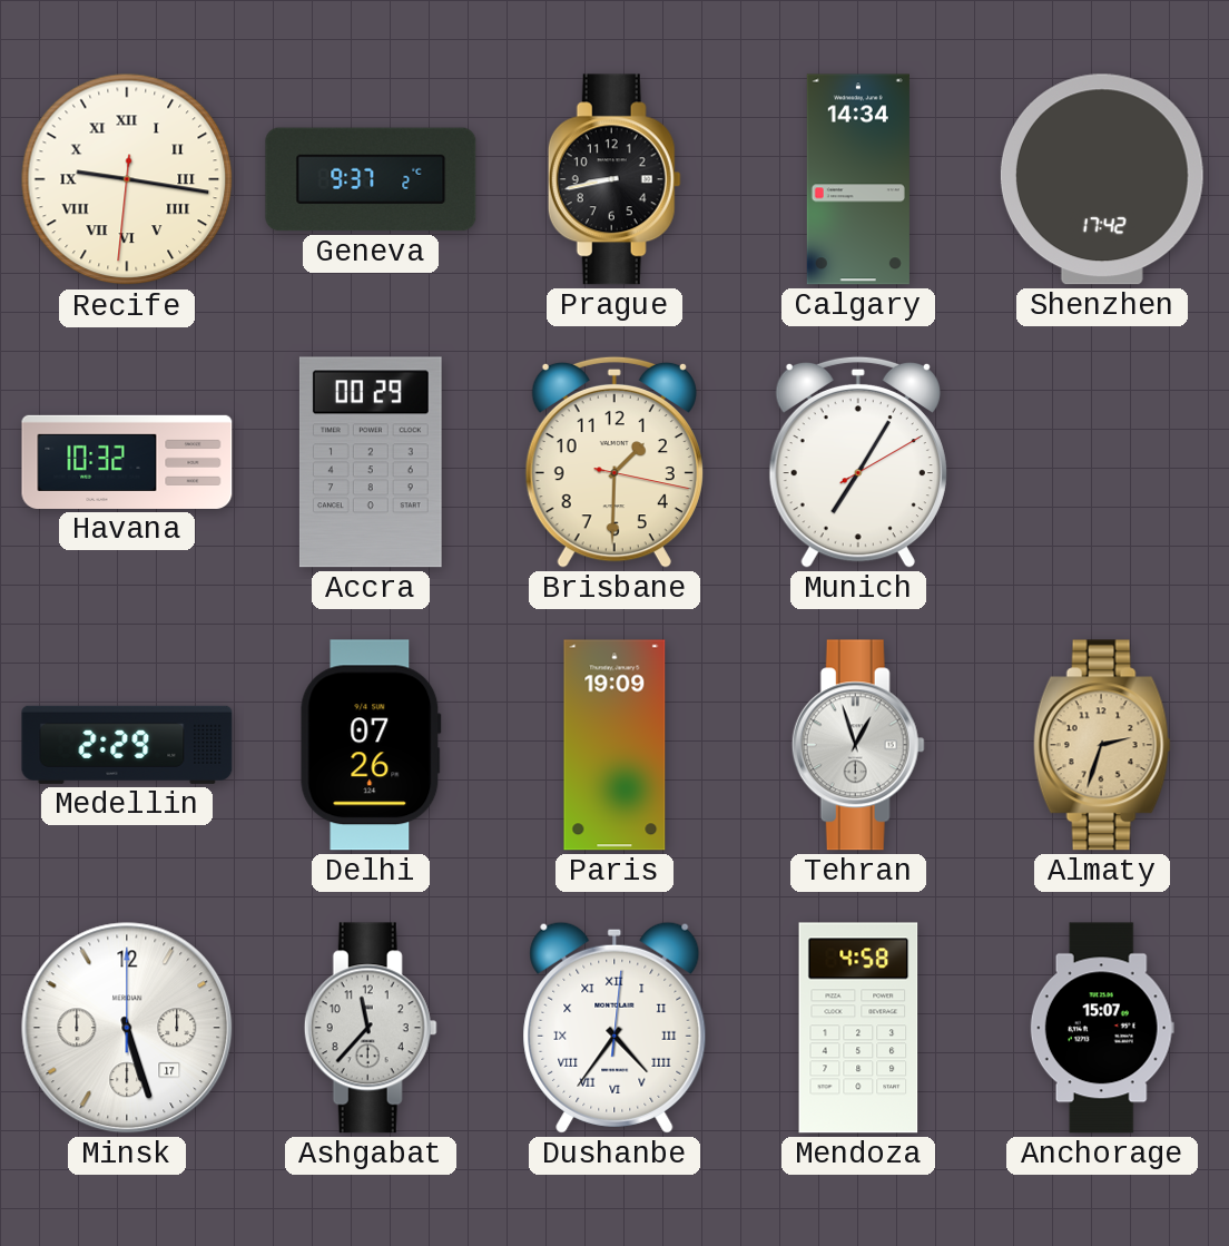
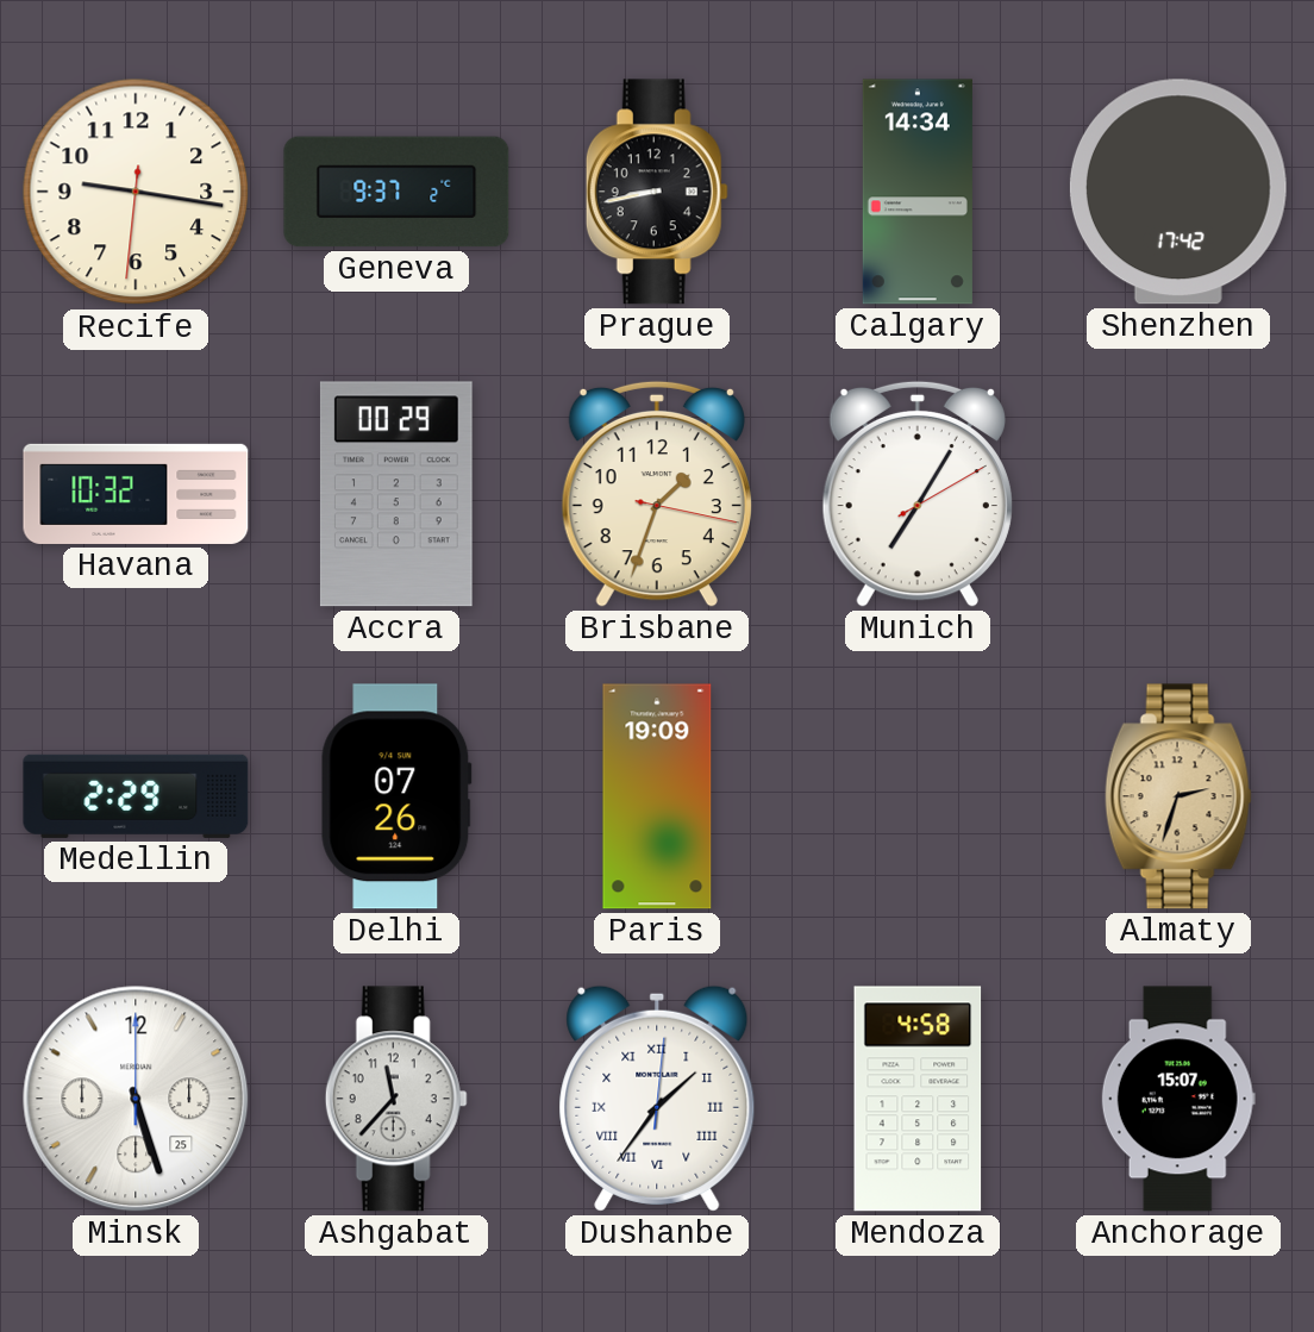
Recife numerals: Roman -> Arabic
Brisbane: 1:30 -> 1:33
Tehran: 12:57 -> none
Minsk date: 17 -> 25
Dushanbe: 4:36 -> 1:36
